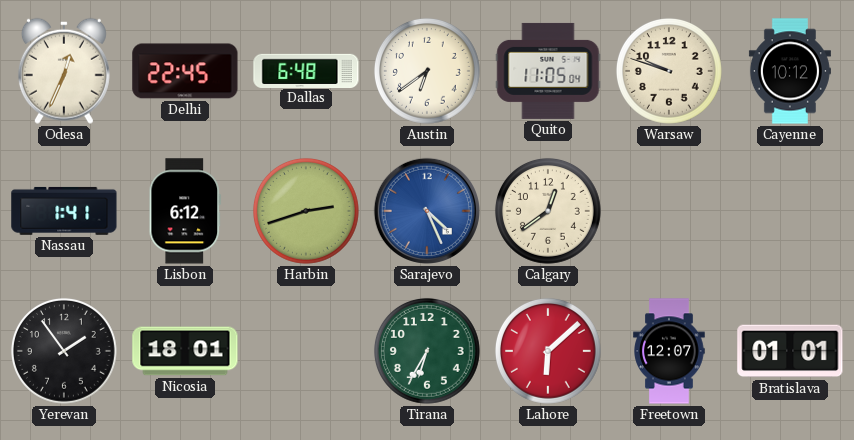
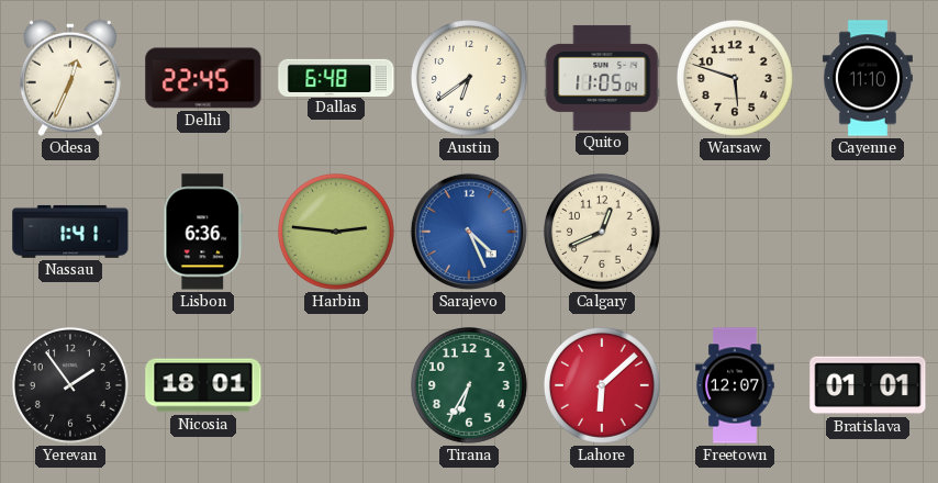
Warsaw: 9:48 -> 5:48
Cayenne: 10:12 -> 11:10
Lisbon: 6:12 -> 6:36
Harbin: 2:42 -> 2:46
Calgary: 12:39 -> 12:41
